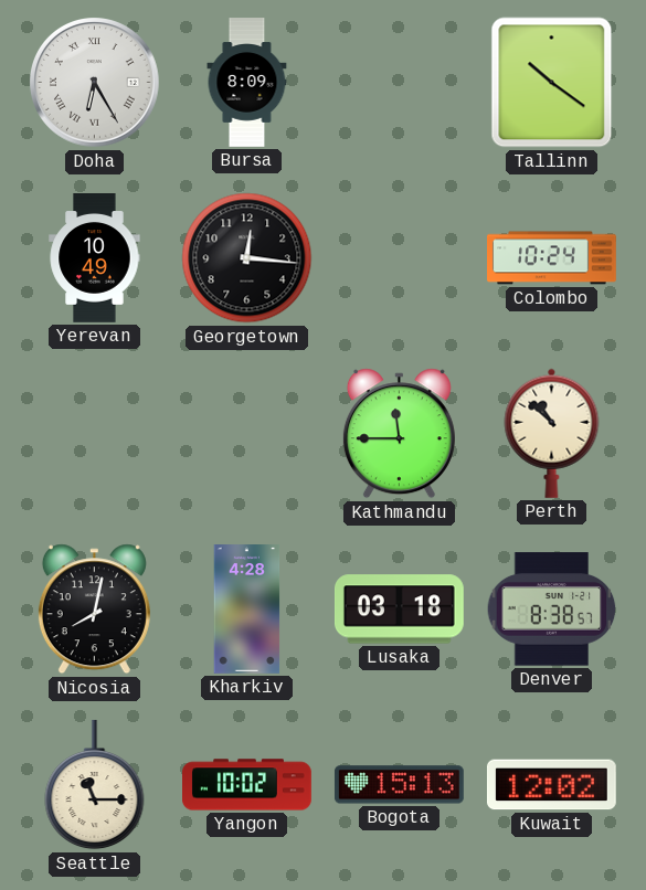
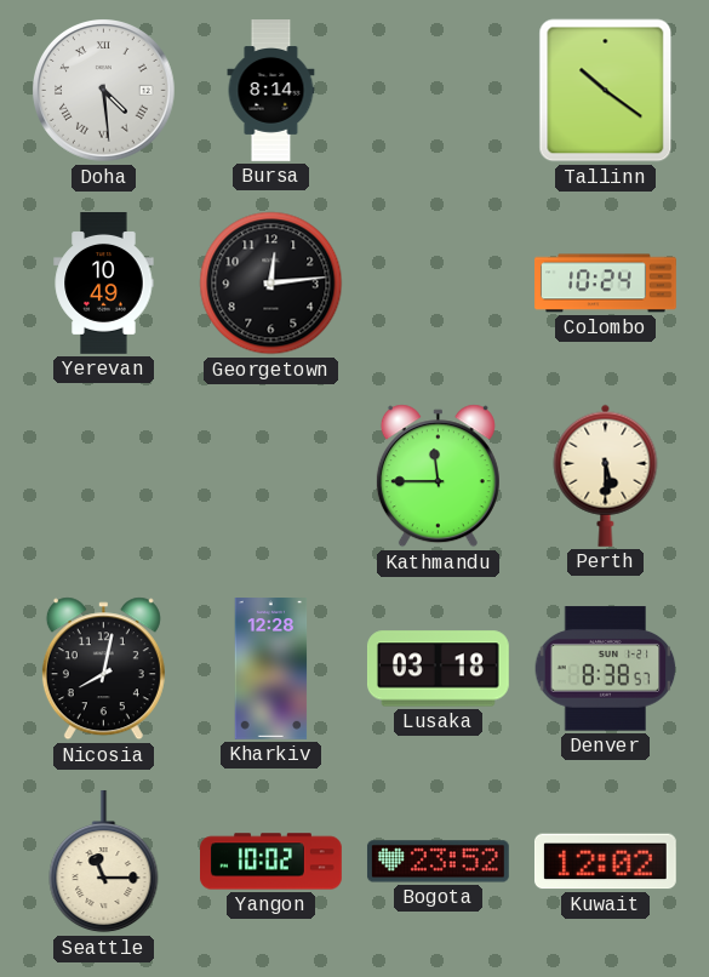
Doha: 6:25 -> 4:29
Bursa: 8:09 -> 8:14
Georgetown: 12:16 -> 12:14
Perth: 10:52 -> 5:30
Kharkiv: 4:28 -> 12:28
Bogota: 15:13 -> 23:52
